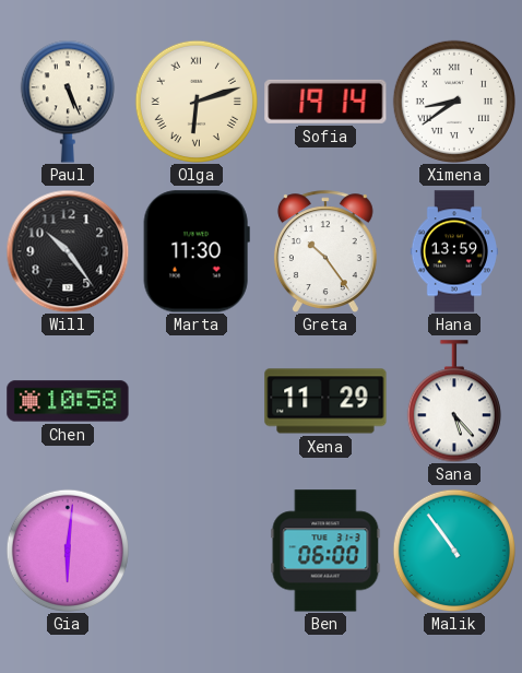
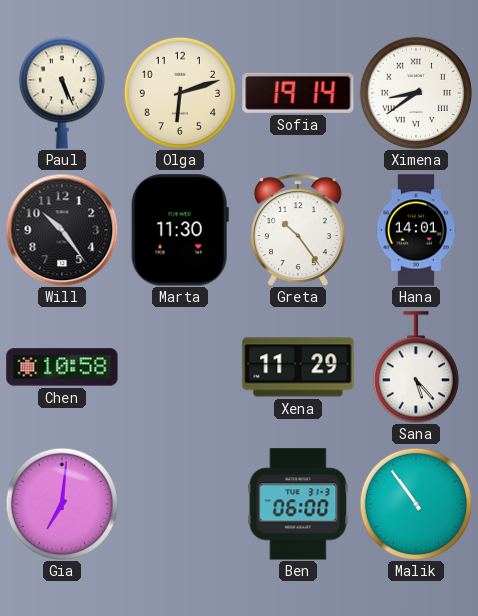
Olga numerals: Roman -> Arabic
Hana: 13:59 -> 14:01
Gia: 6:01 -> 7:01
